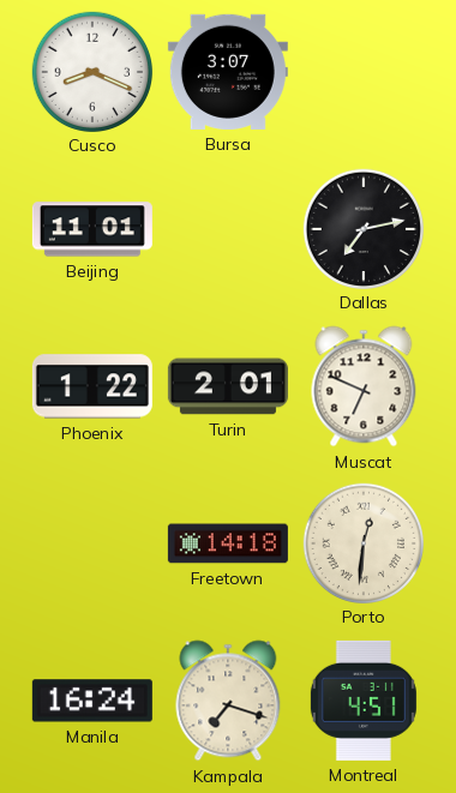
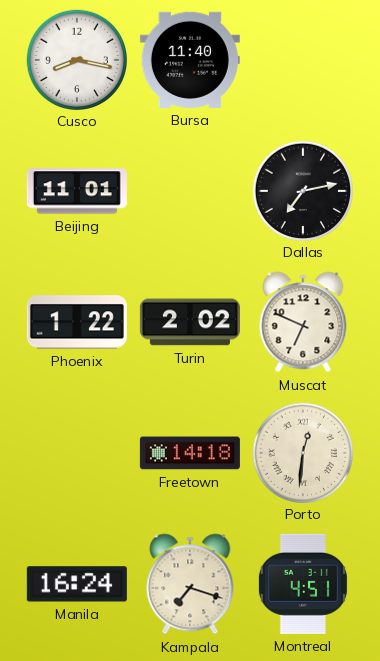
Cusco: 8:19 -> 8:17
Bursa: 3:07 -> 11:40
Turin: 2:01 -> 2:02
